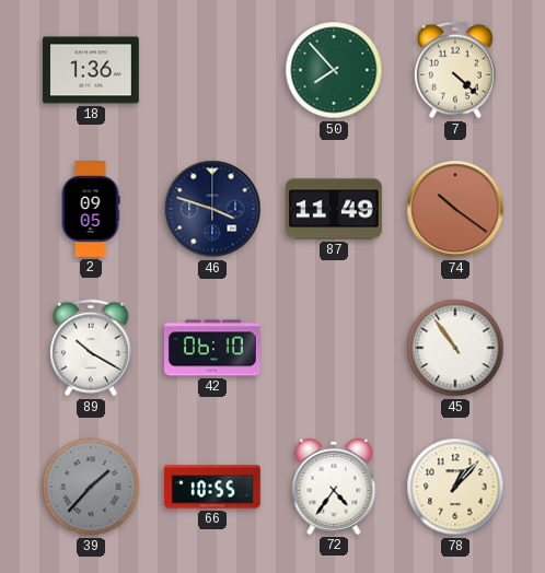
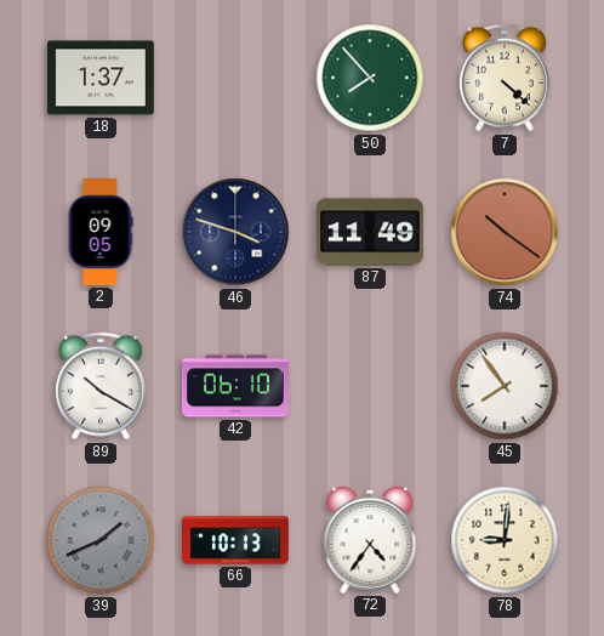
18: 1:36 -> 1:37
45: 10:54 -> 7:54
39: 1:37 -> 1:41
66: 10:55 -> 10:13
78: 1:07 -> 9:01
